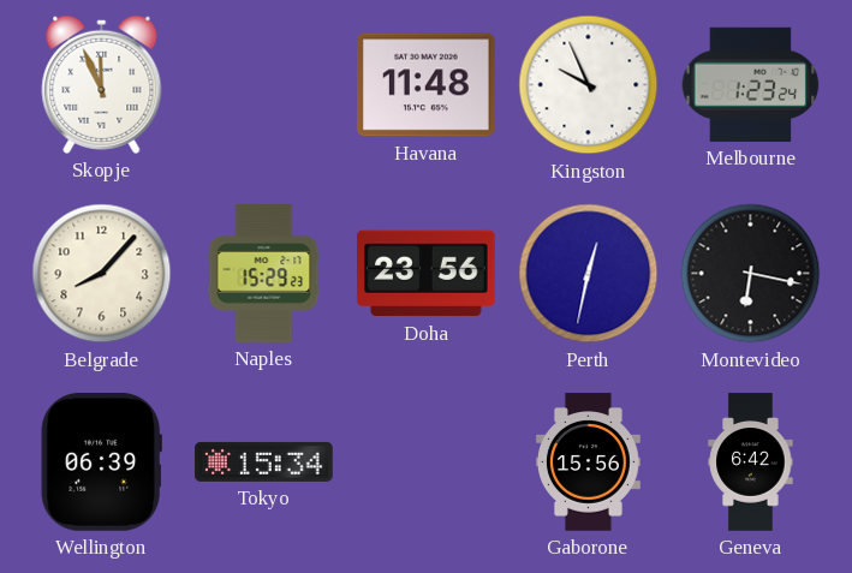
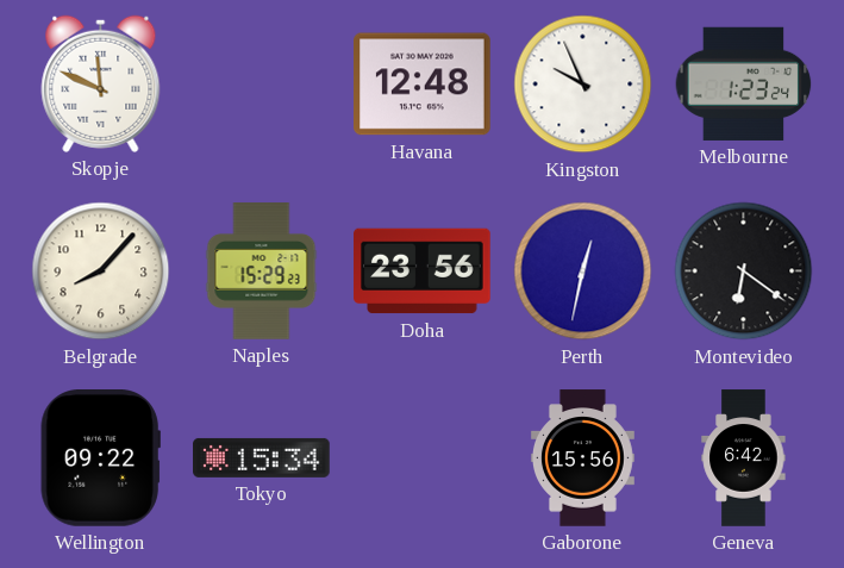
Skopje: 11:56 -> 11:49
Havana: 11:48 -> 12:48
Montevideo: 6:17 -> 6:21
Wellington: 06:39 -> 09:22
